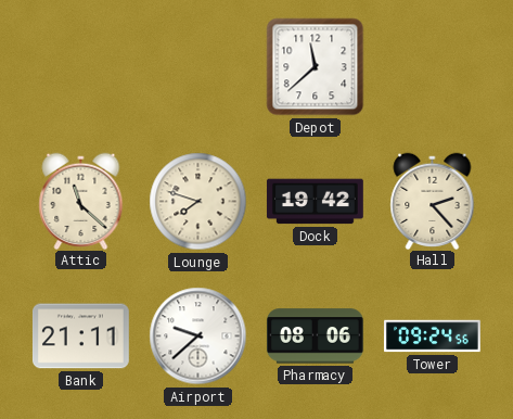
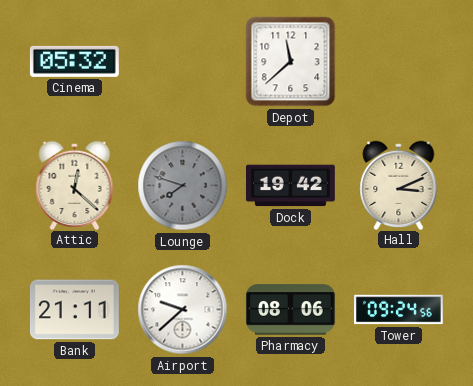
Cinema: none -> 05:32
Attic: 11:22 -> 12:22
Lounge dial: cream -> grey
Hall: 2:23 -> 3:11
